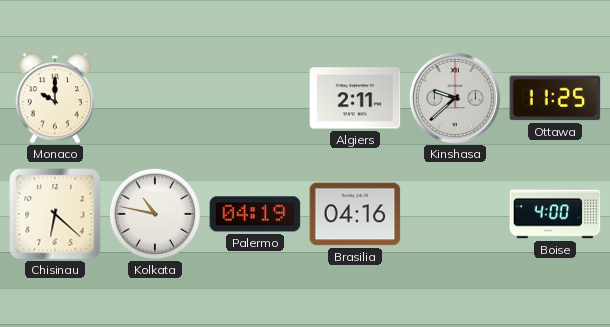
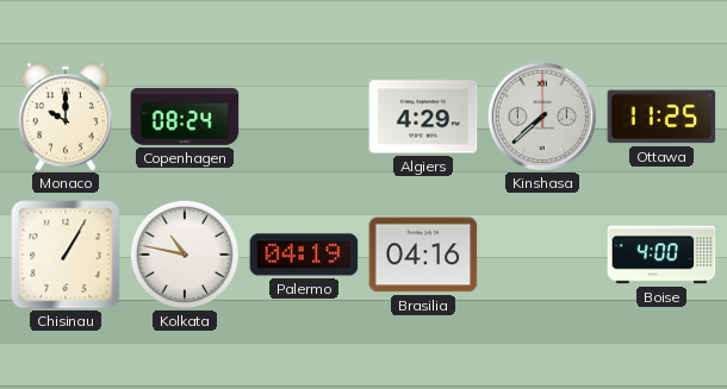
Copenhagen: none -> 08:24
Algiers: 2:11 -> 4:29
Kinshasa: 9:38 -> 7:38
Chisinau: 6:22 -> 1:05
